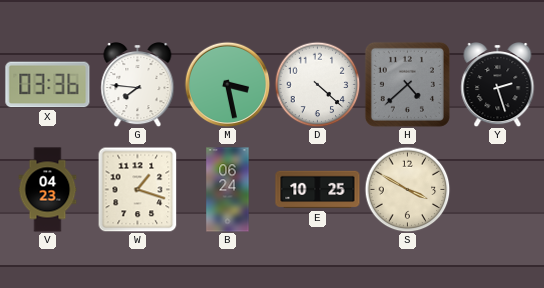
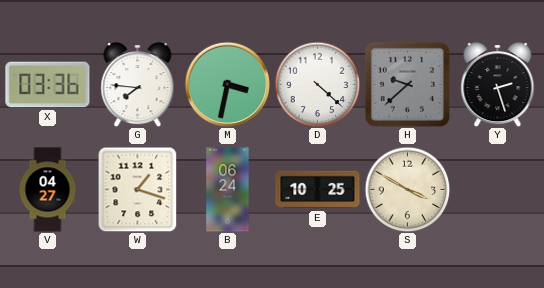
M: 3:28 -> 3:32
H: 4:38 -> 9:38
V: 04:23 -> 04:27
